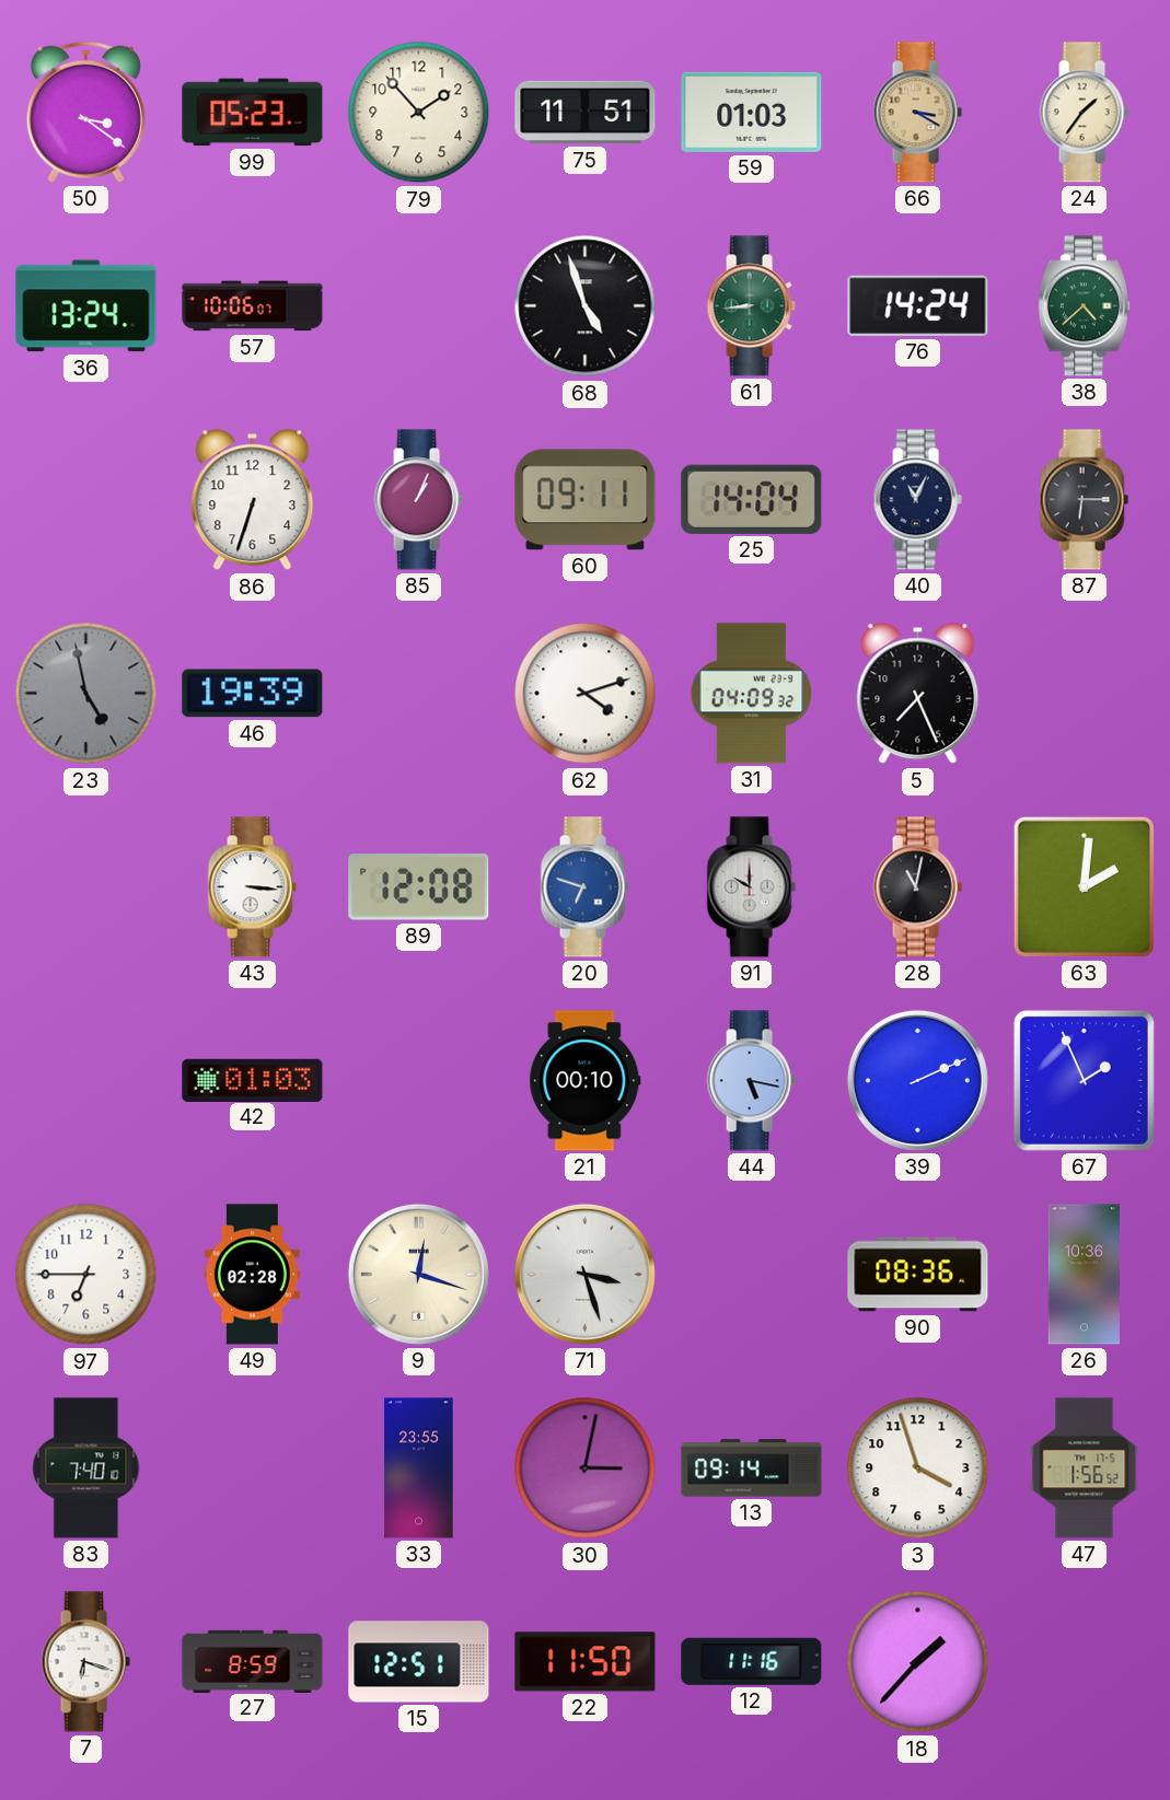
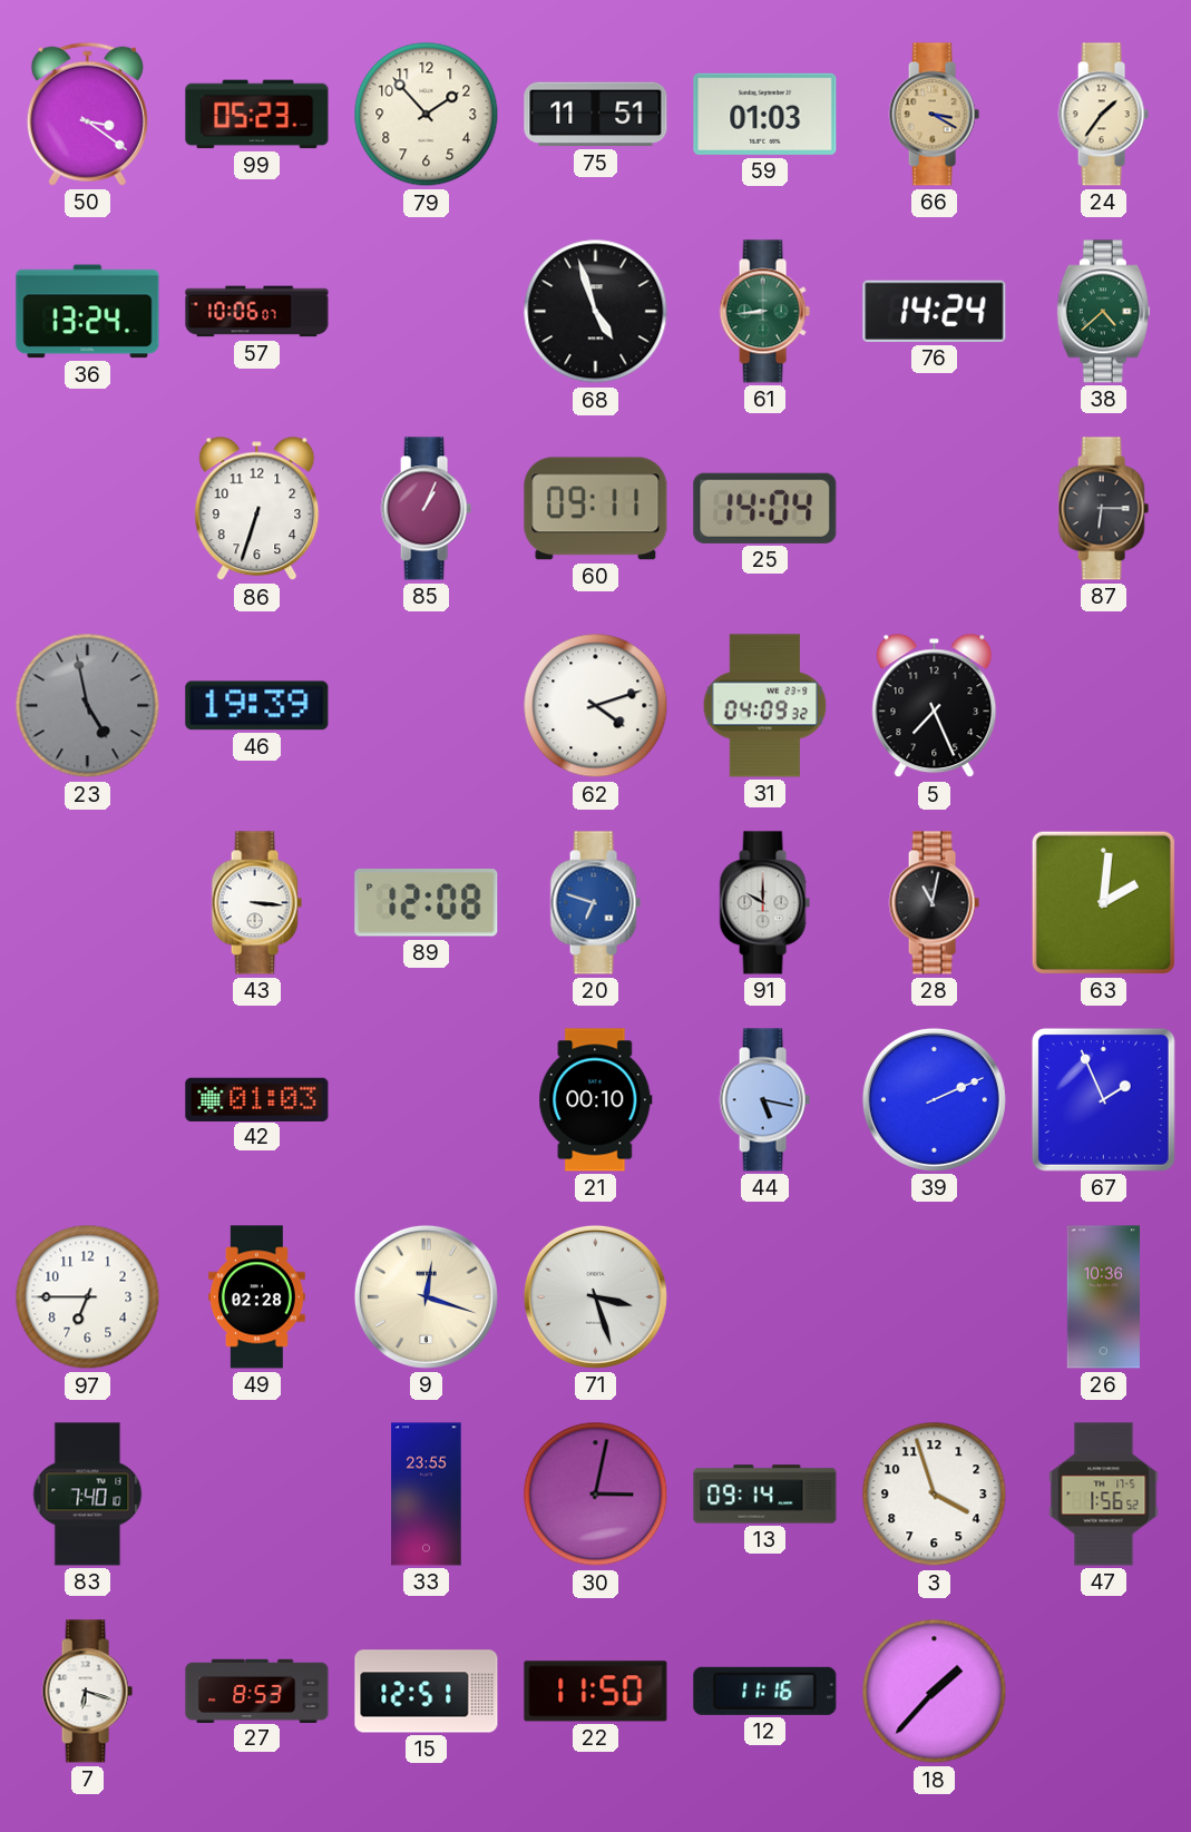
40: 11:04 -> none
90: 08:36 -> none
27: 8:59 -> 8:53
